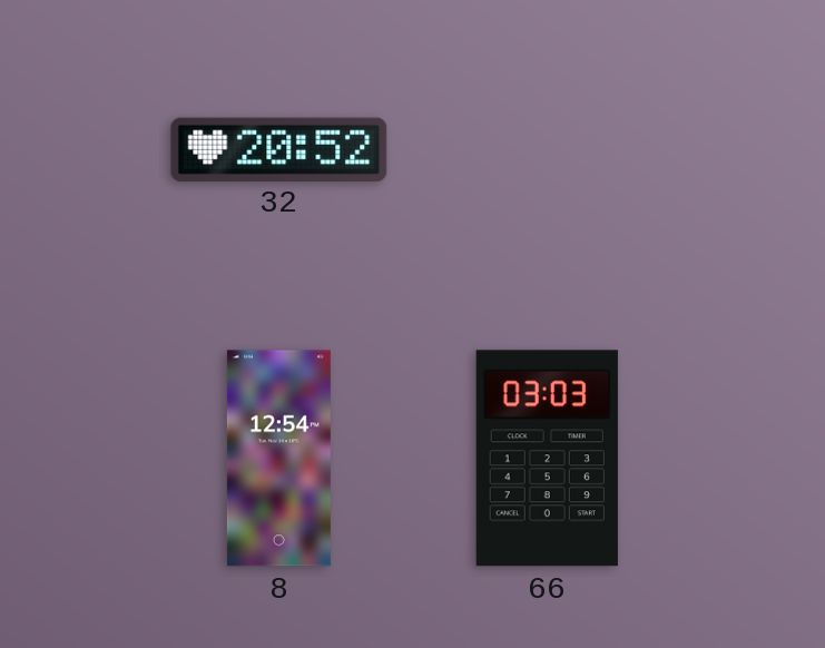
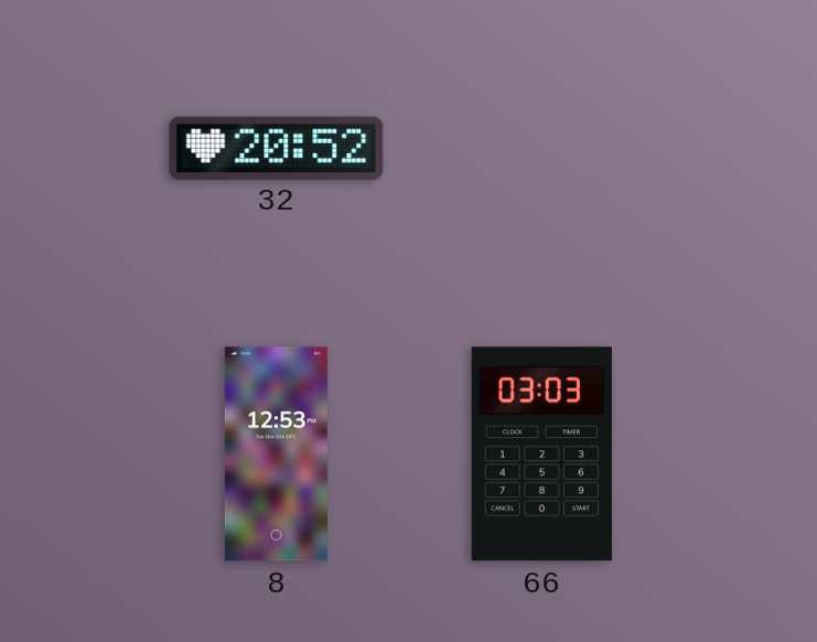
8: 12:54 -> 12:53
